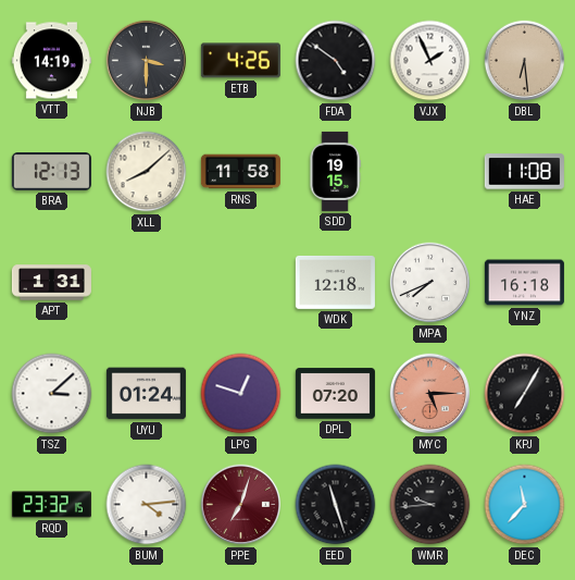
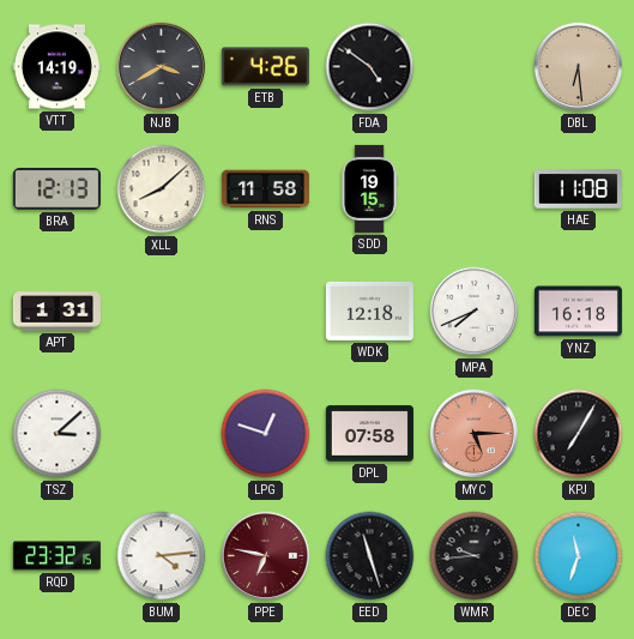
NJB: 3:30 -> 3:40
VJX: 1:56 -> none
UYU: 01:24 -> none
DPL: 07:20 -> 07:58
PPE: 7:03 -> 6:47
DEC: 11:37 -> 11:33
